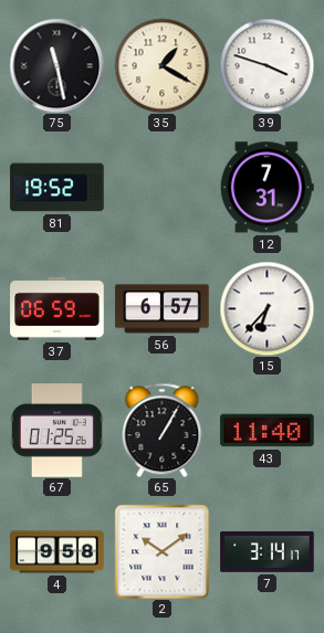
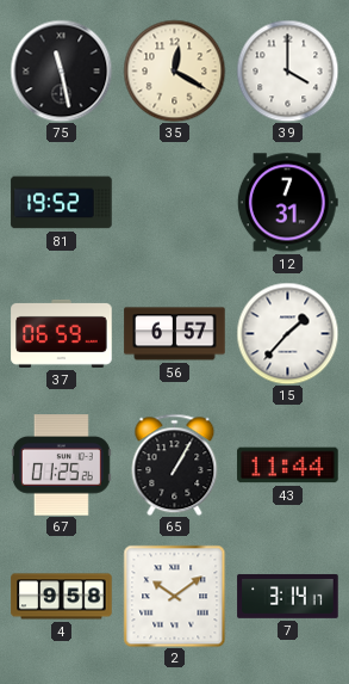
35: 1:20 -> 12:20
39: 3:48 -> 4:00
15: 6:37 -> 1:37
43: 11:40 -> 11:44
